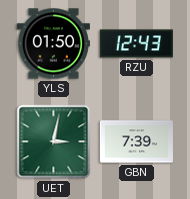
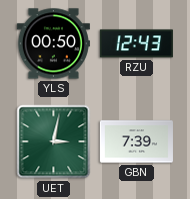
YLS: 01:50 -> 00:50
